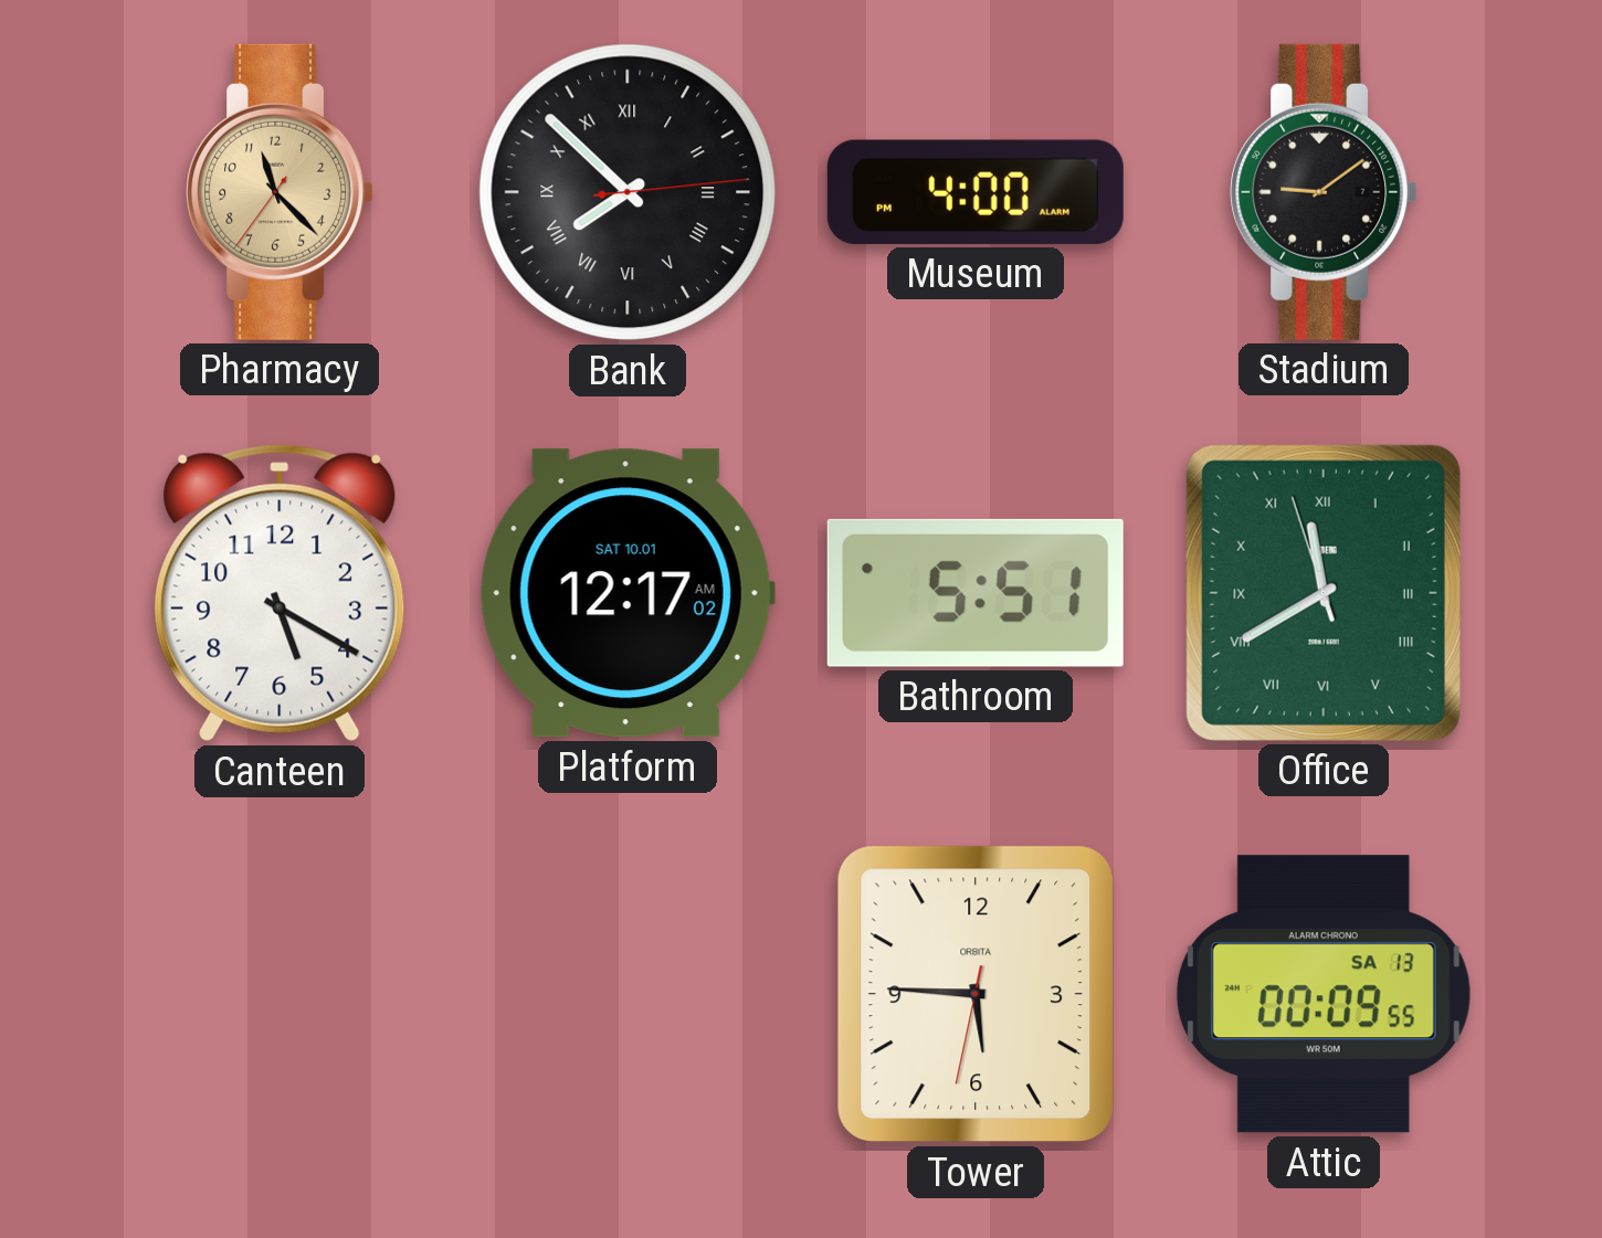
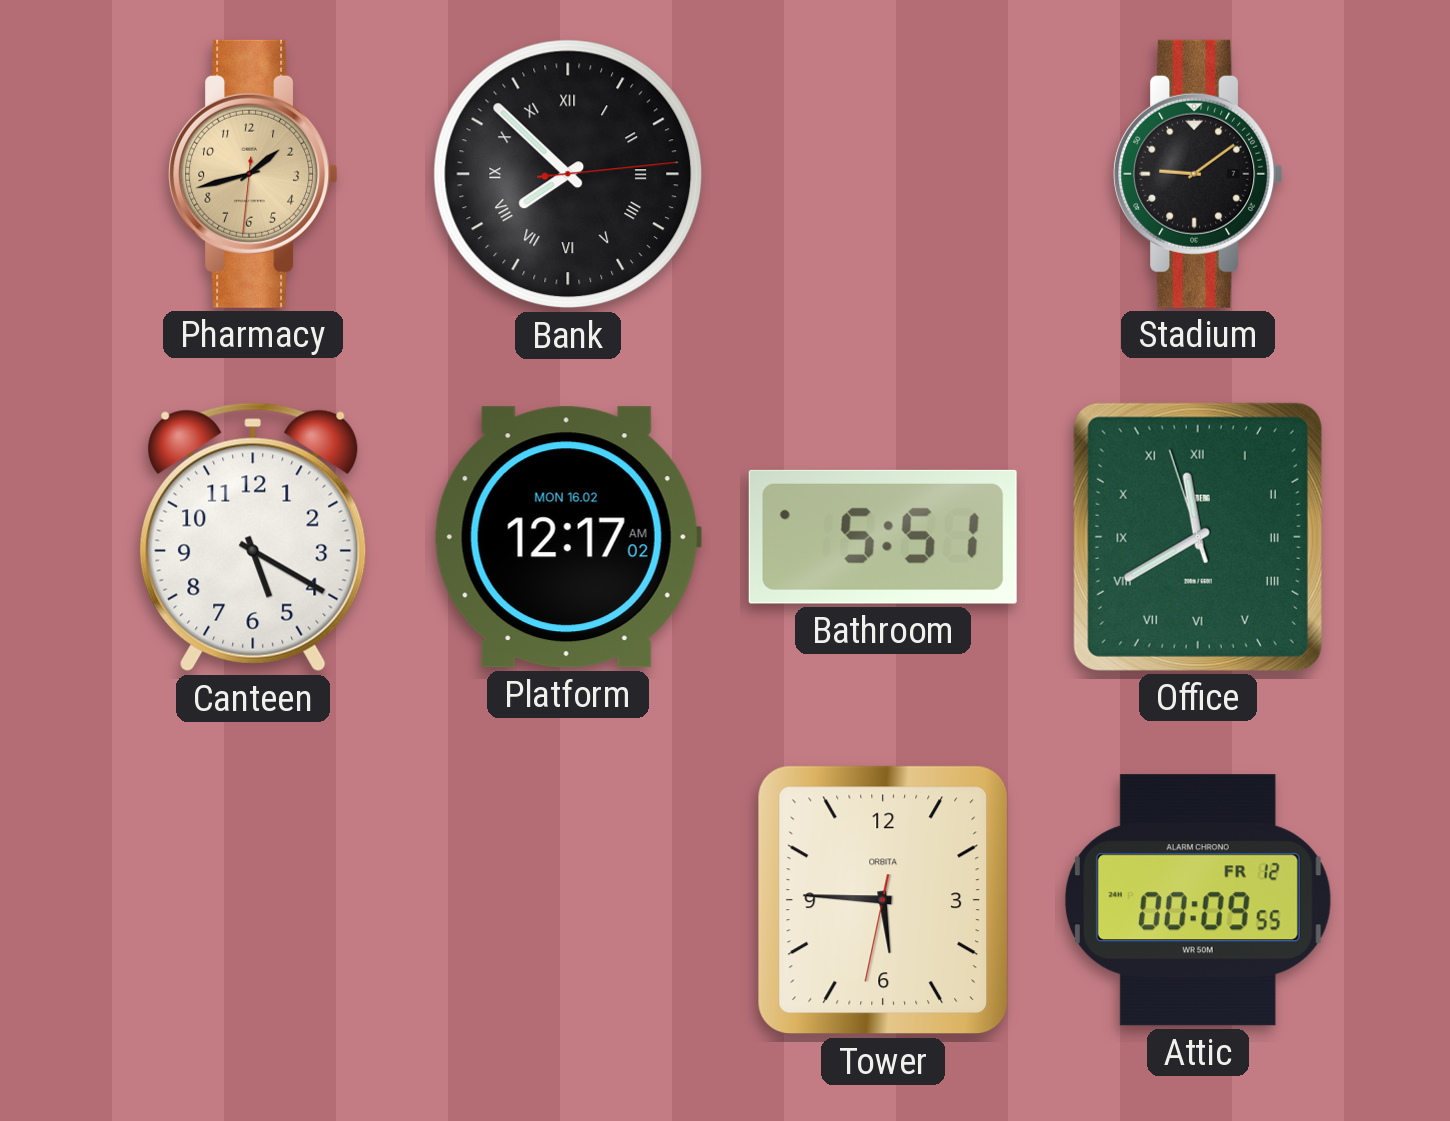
Pharmacy: 11:22 -> 1:42
Museum: 4:00 -> none
Platform date: SAT 10.01 -> MON 16.02
Attic date: SA 13 -> FR 12
